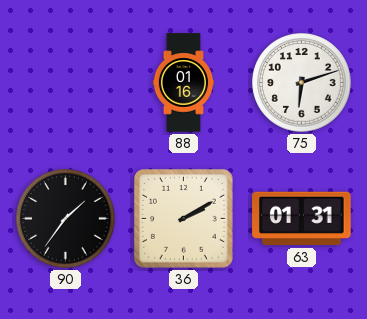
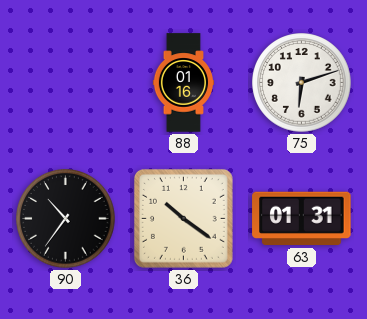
90: 1:36 -> 10:36
36: 2:10 -> 10:21
